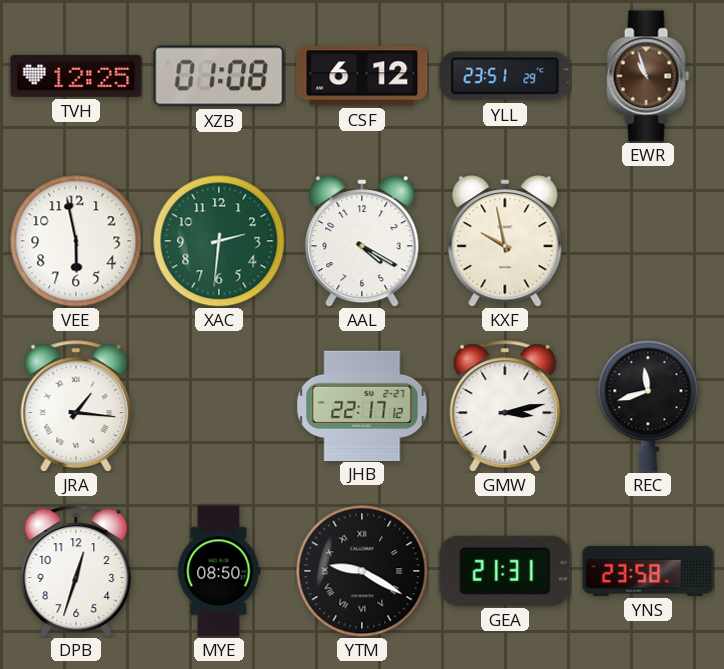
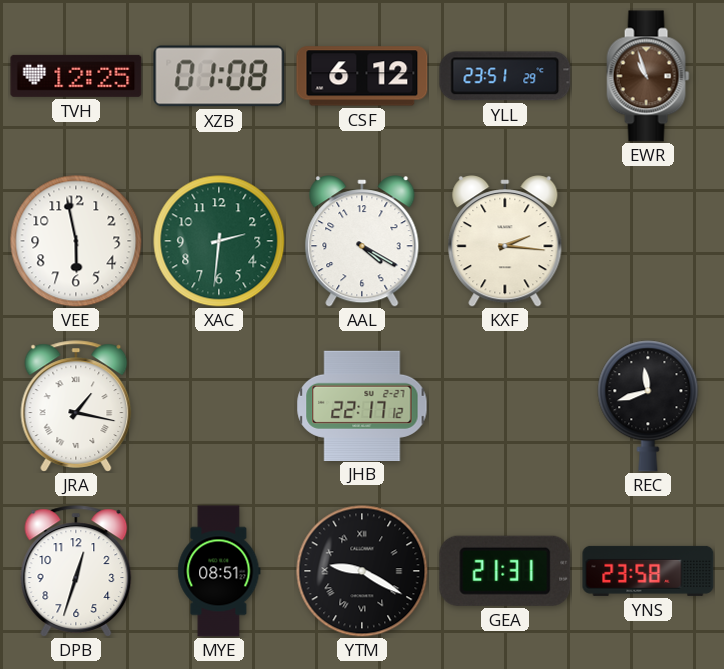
KXF: 9:58 -> 2:16
JRA: 1:16 -> 1:17
GMW: 3:13 -> none
MYE: 08:50 -> 08:51
